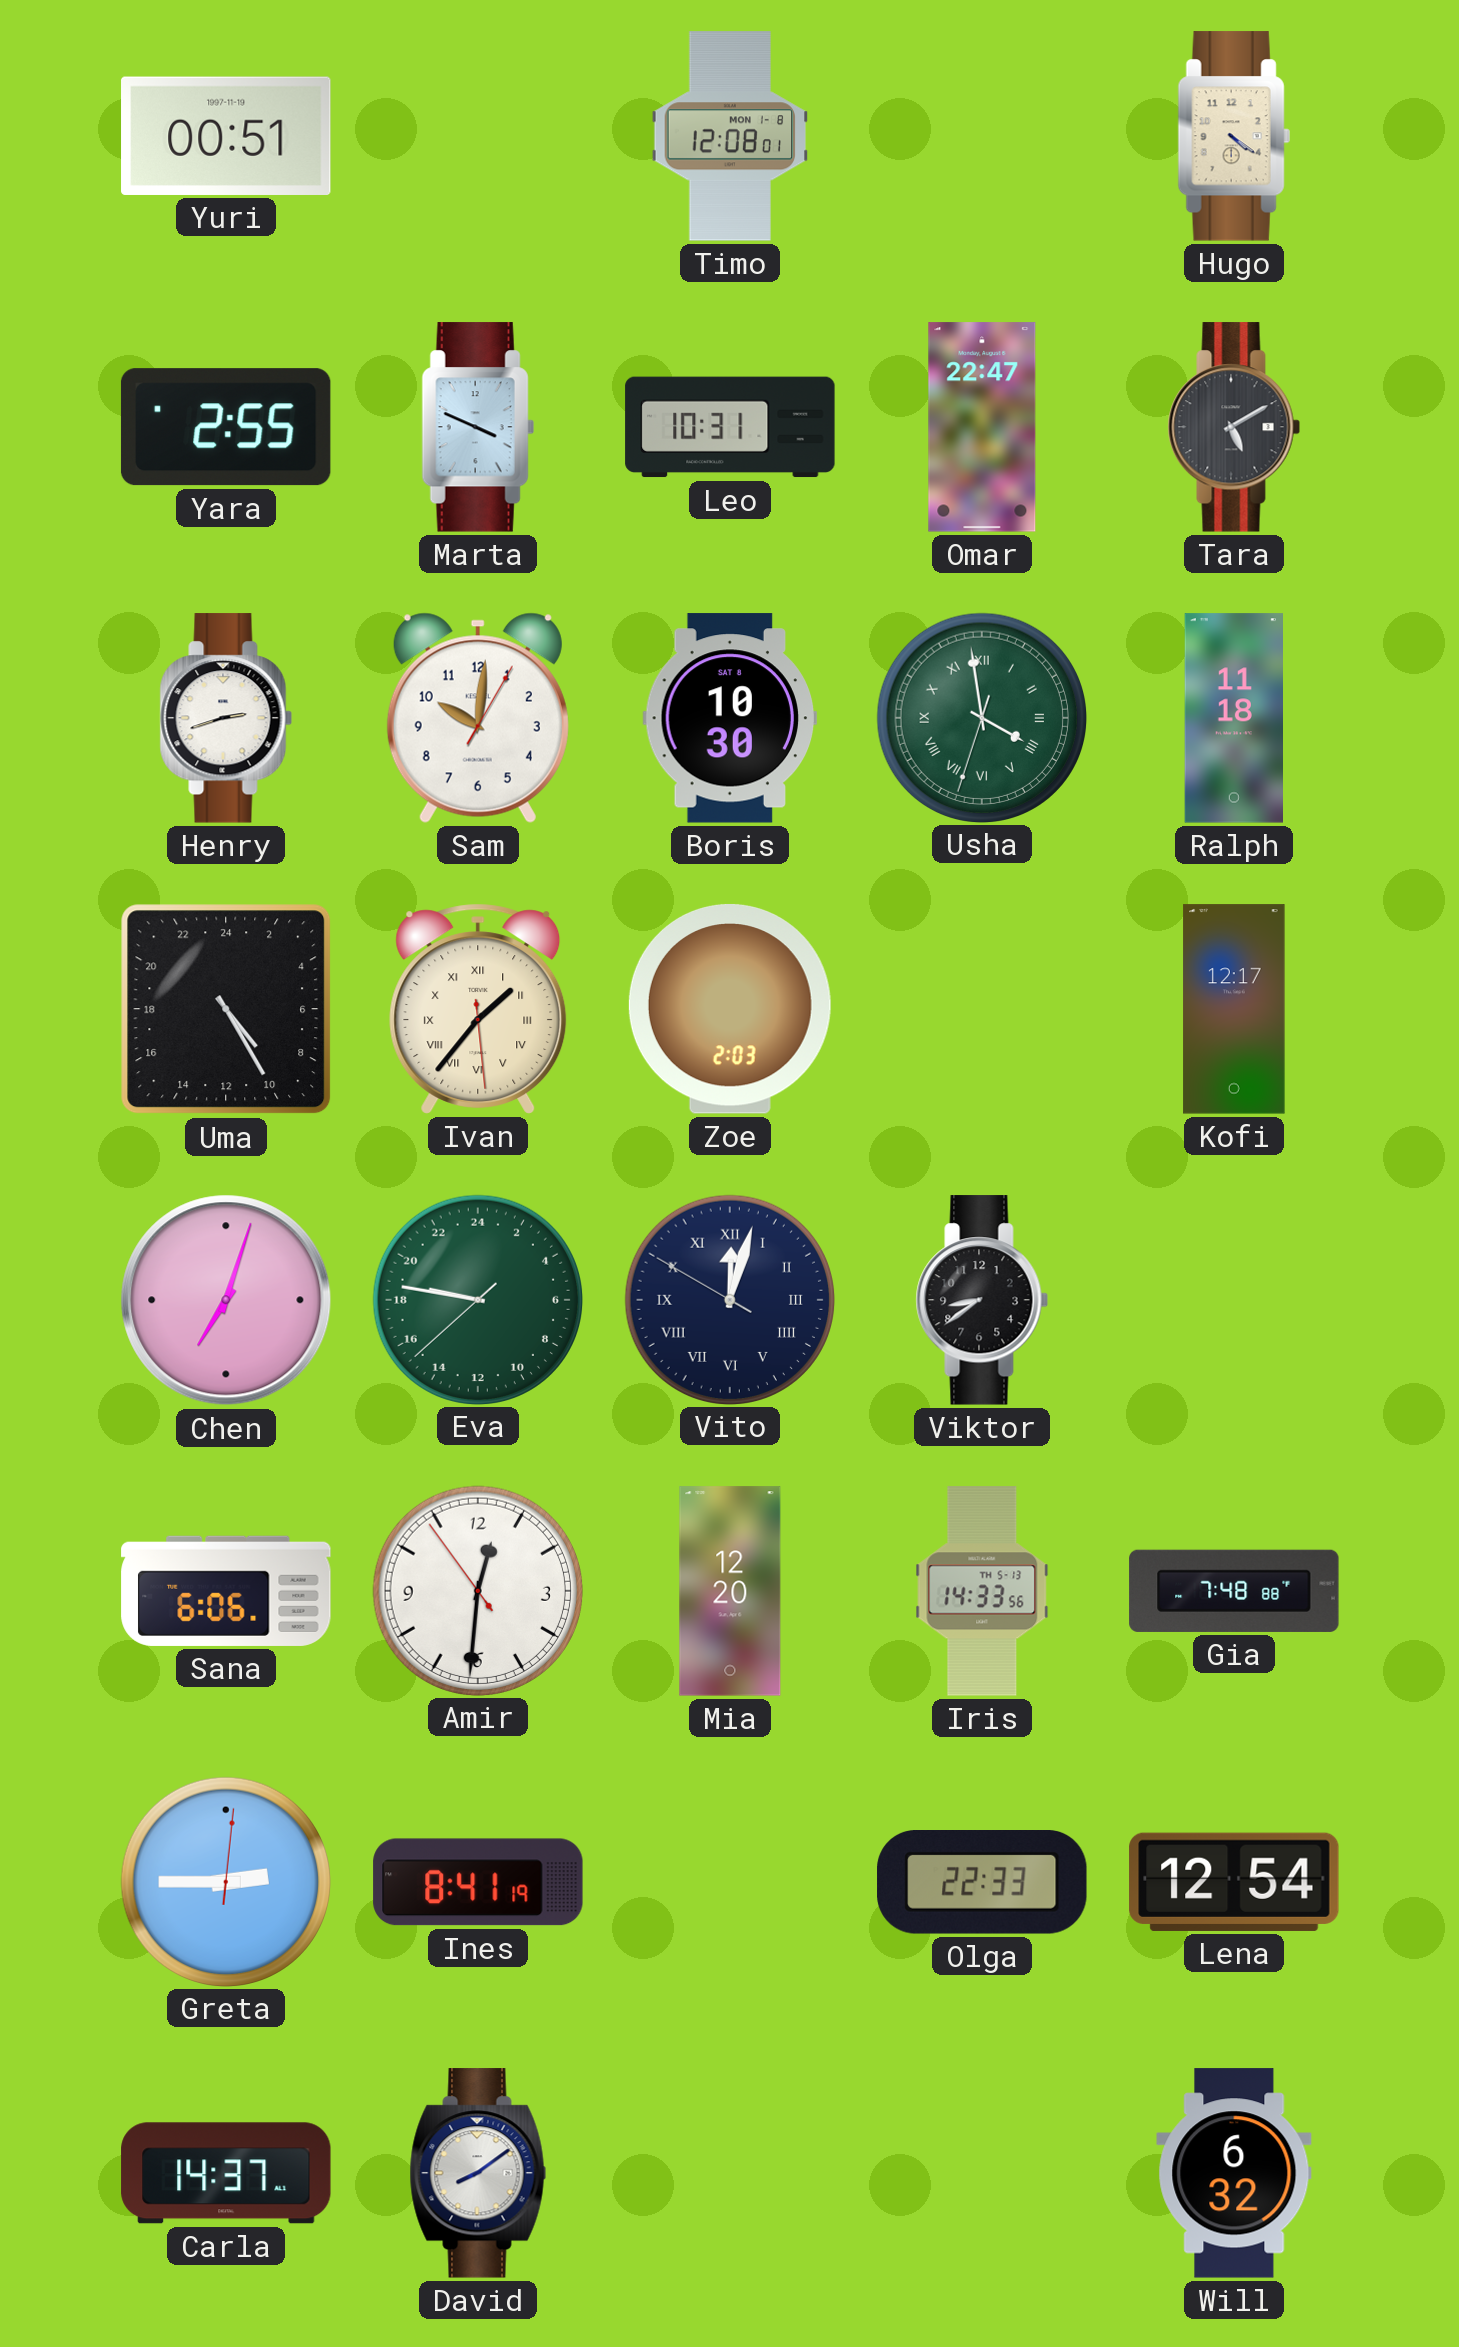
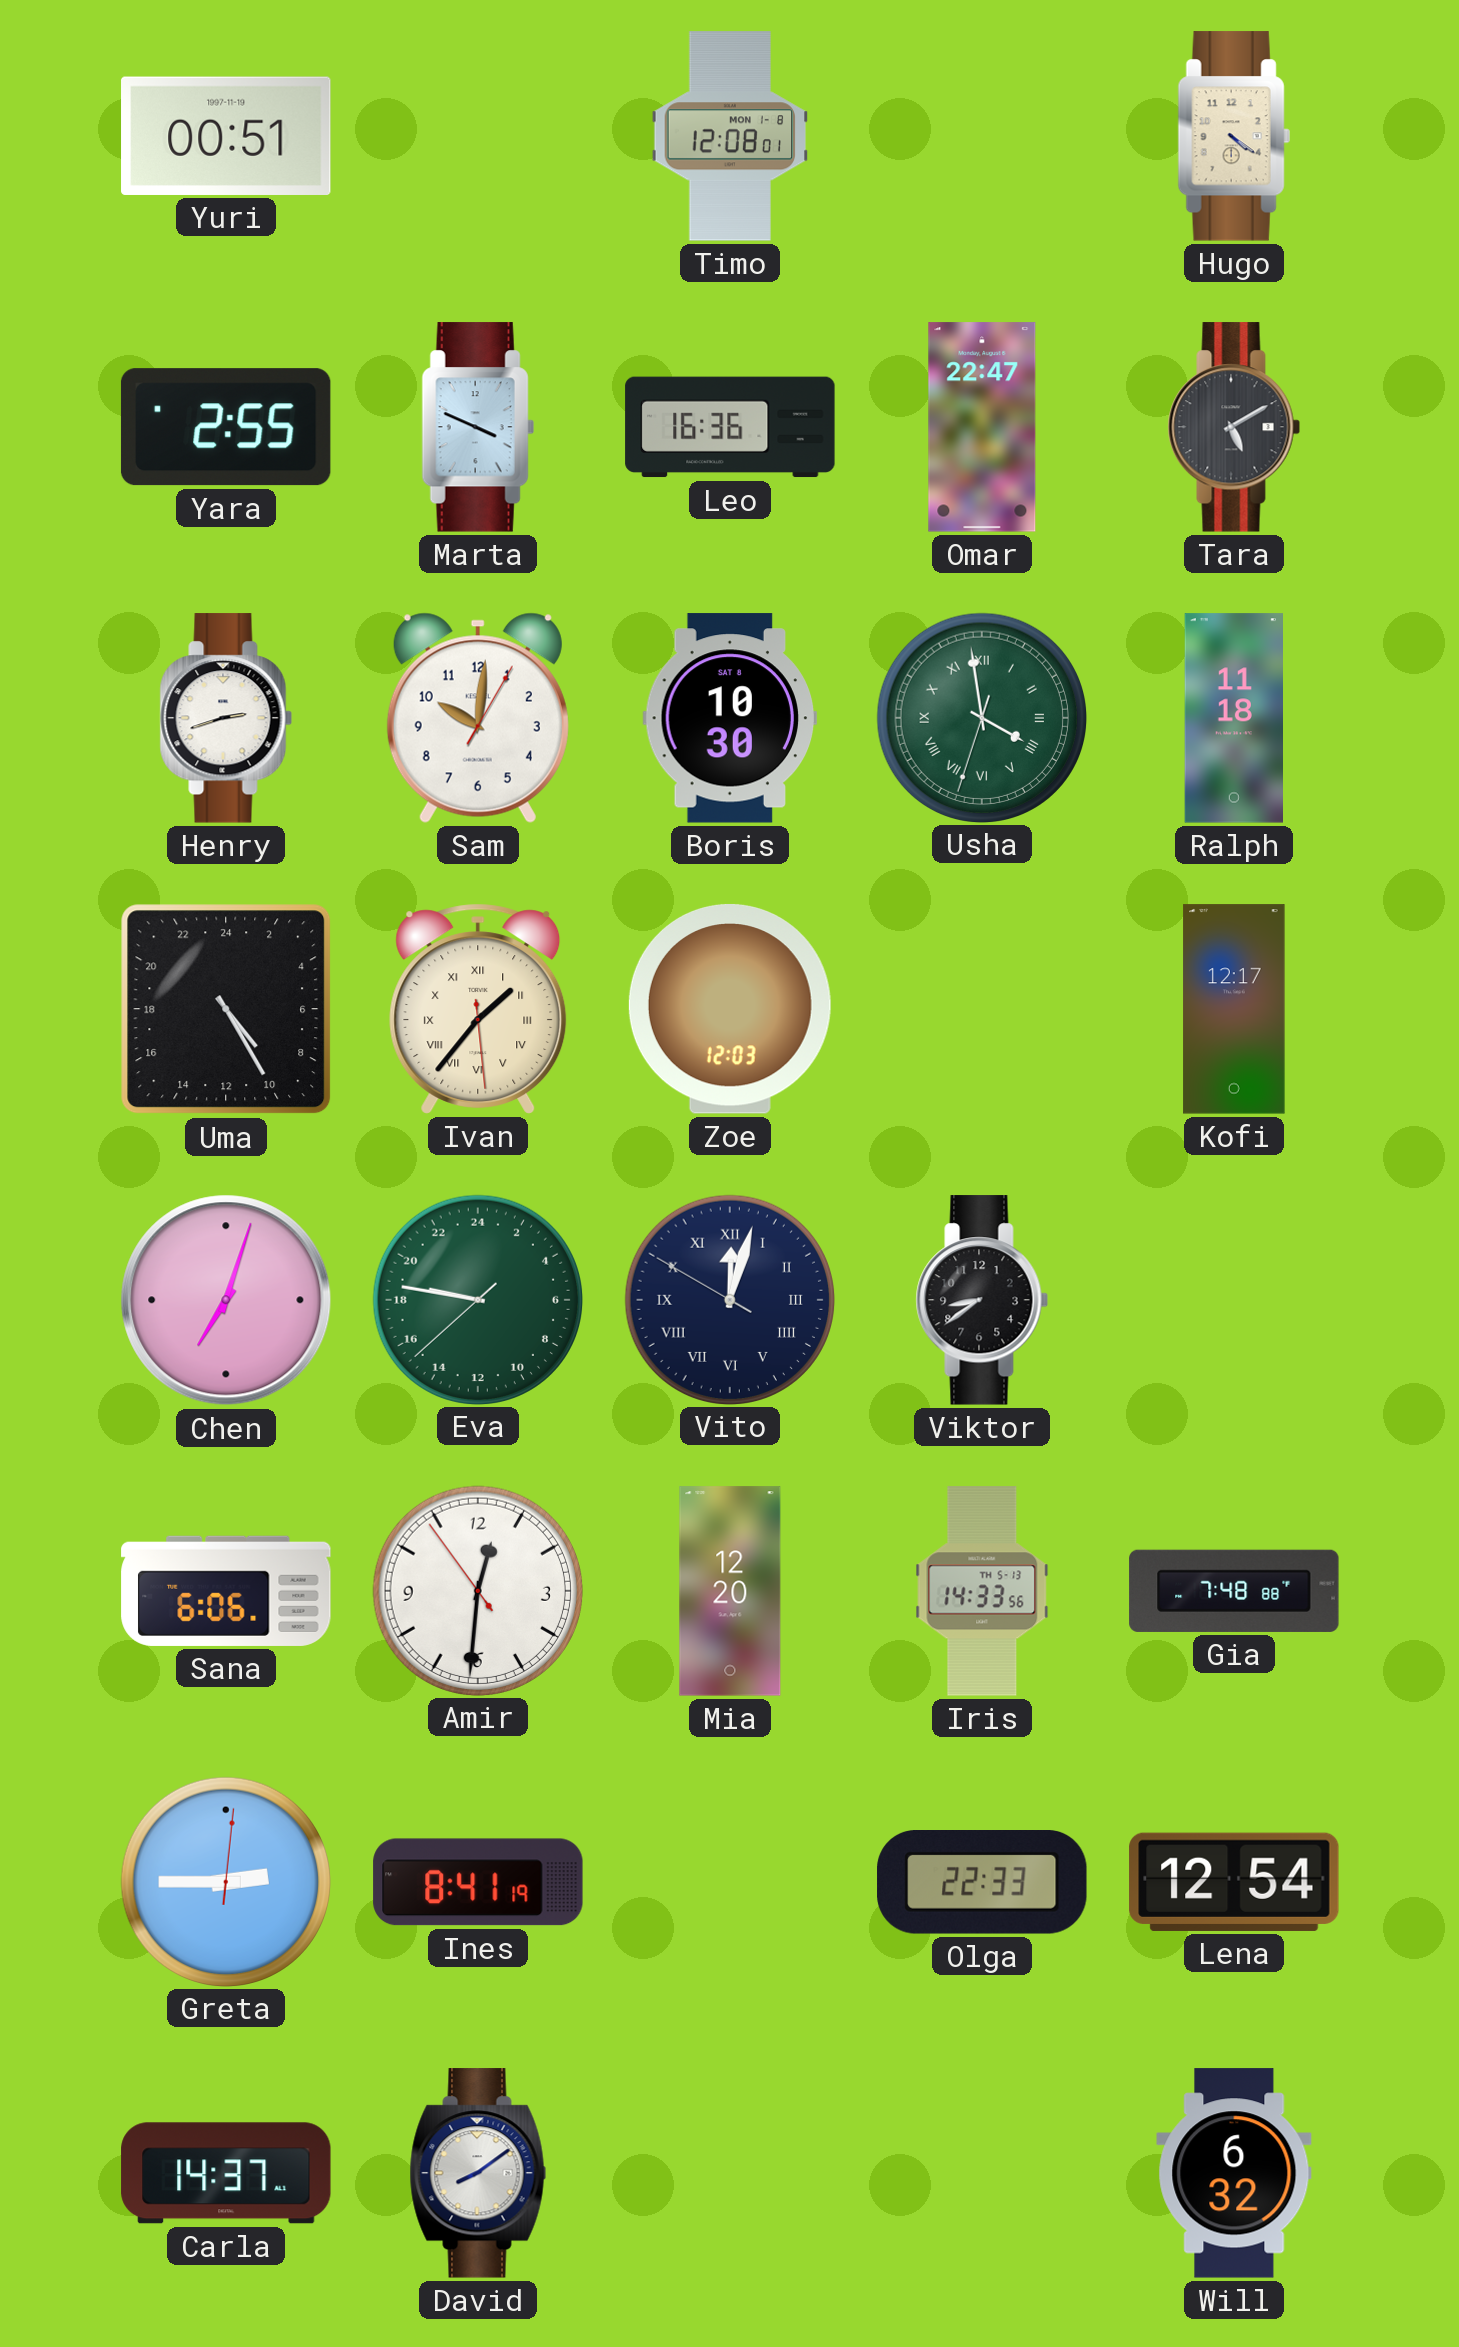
Leo: 10:31 -> 16:36
Zoe: 2:03 -> 12:03
